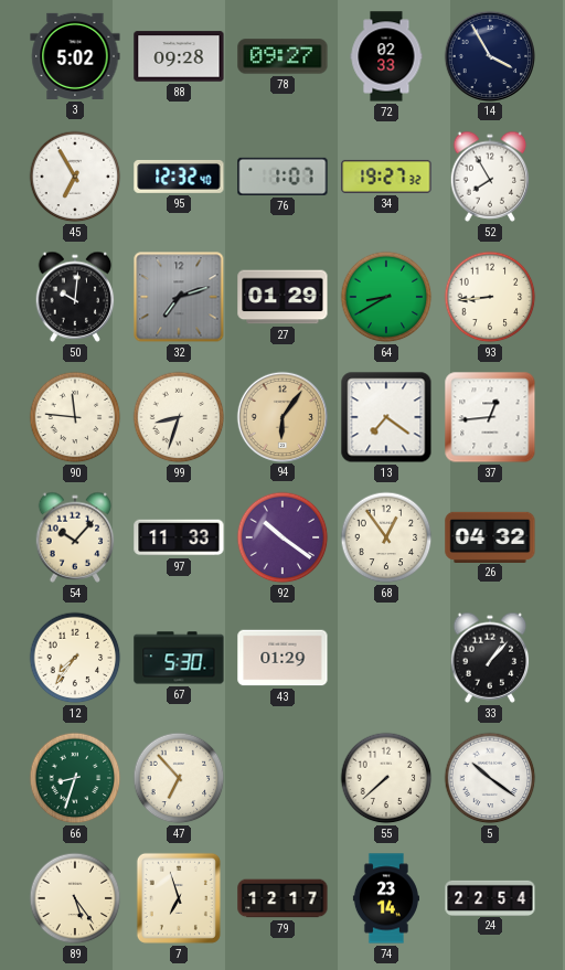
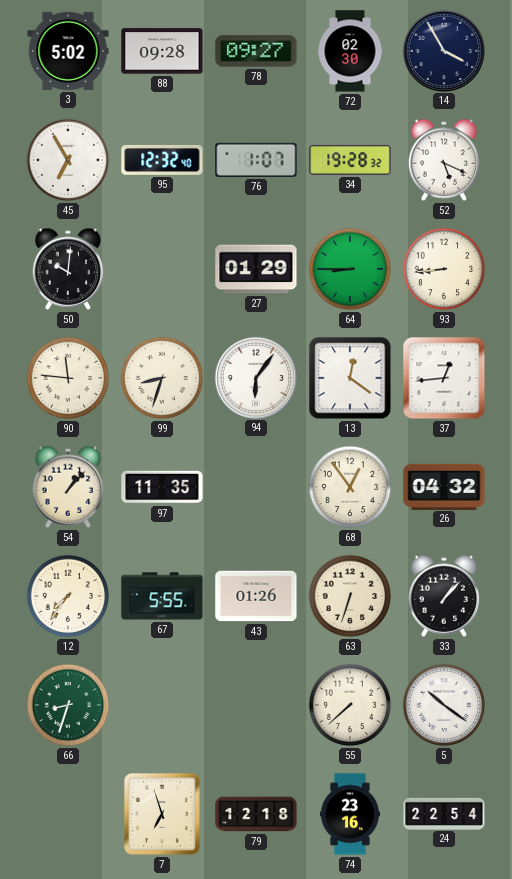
72: 02:33 -> 02:30
34: 19:27 -> 19:28
52: 7:55 -> 5:19
32: 7:12 -> none
64: 8:40 -> 8:45
94 dial: champagne -> white
13: 7:21 -> 12:21
54: 10:07 -> 1:07
97: 11:33 -> 11:35
92: 10:21 -> none
67: 5:30 -> 5:55
43: 01:29 -> 01:26
63: none -> 6:33
47: 6:53 -> none
89: 5:24 -> none
79: 12:17 -> 12:18
74: 23:14 -> 23:16
